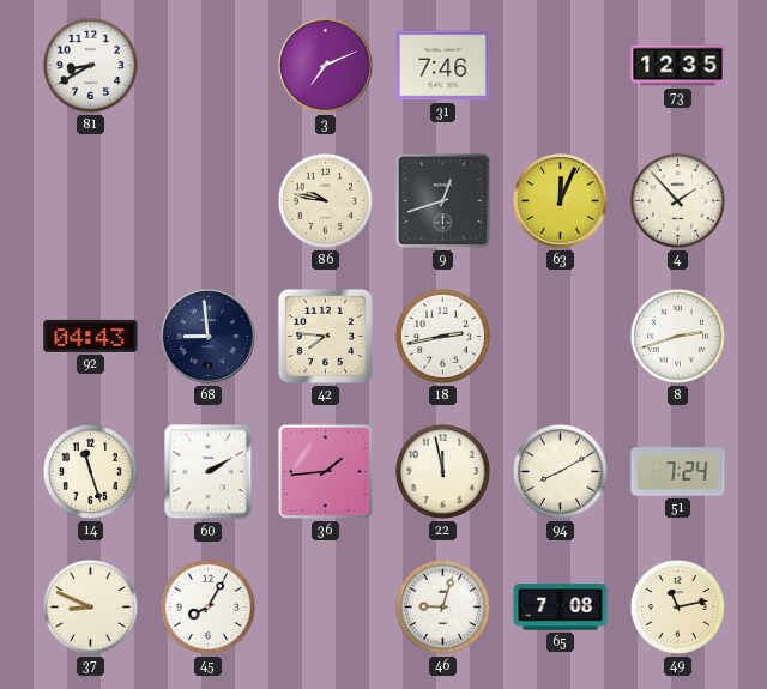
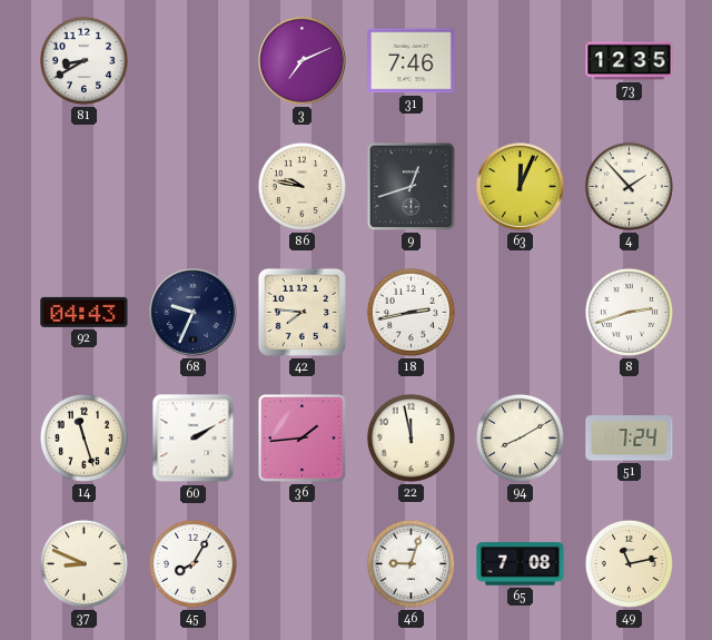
68: 8:59 -> 9:34
